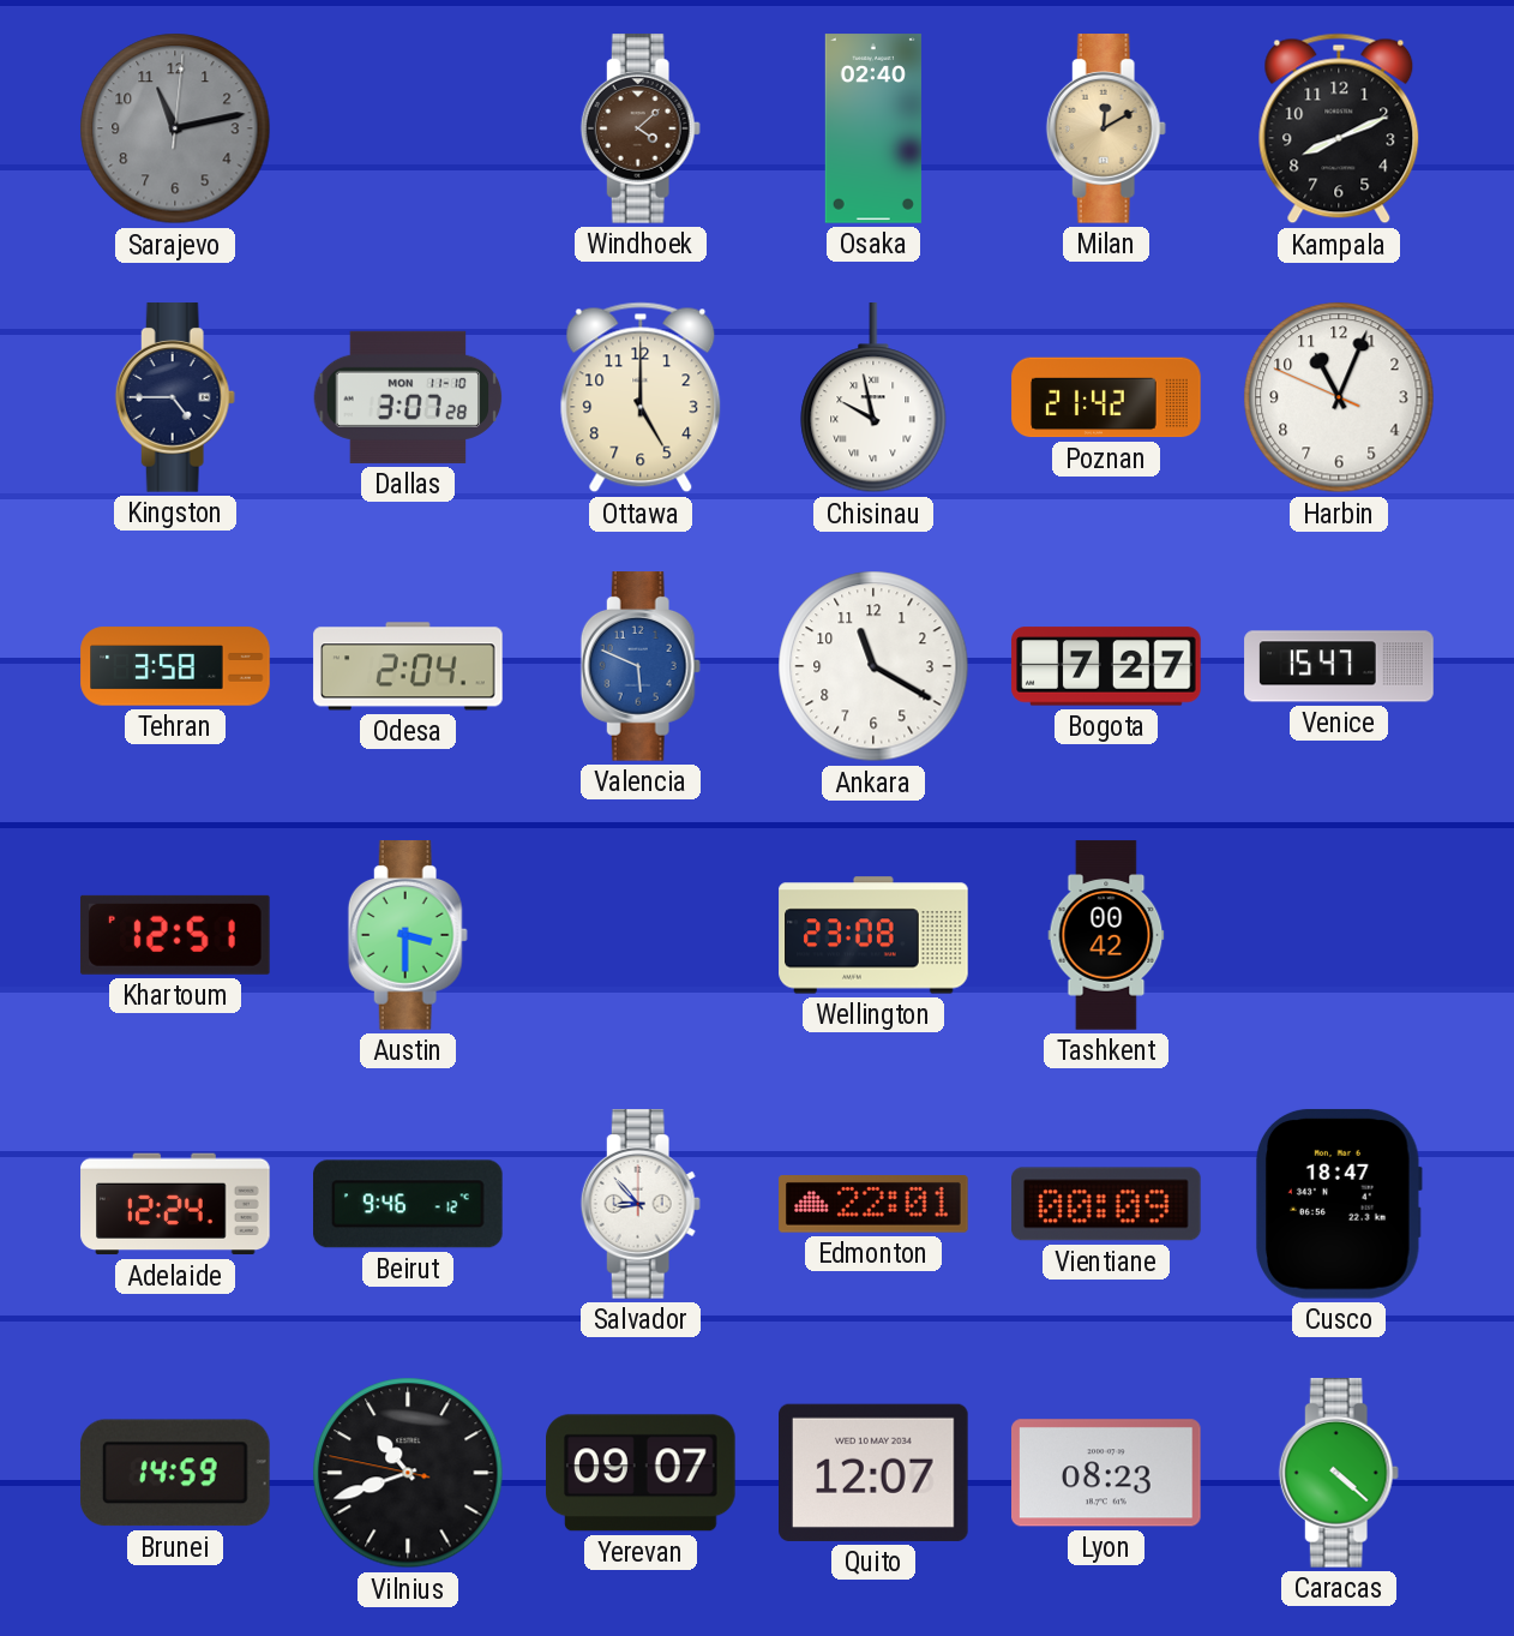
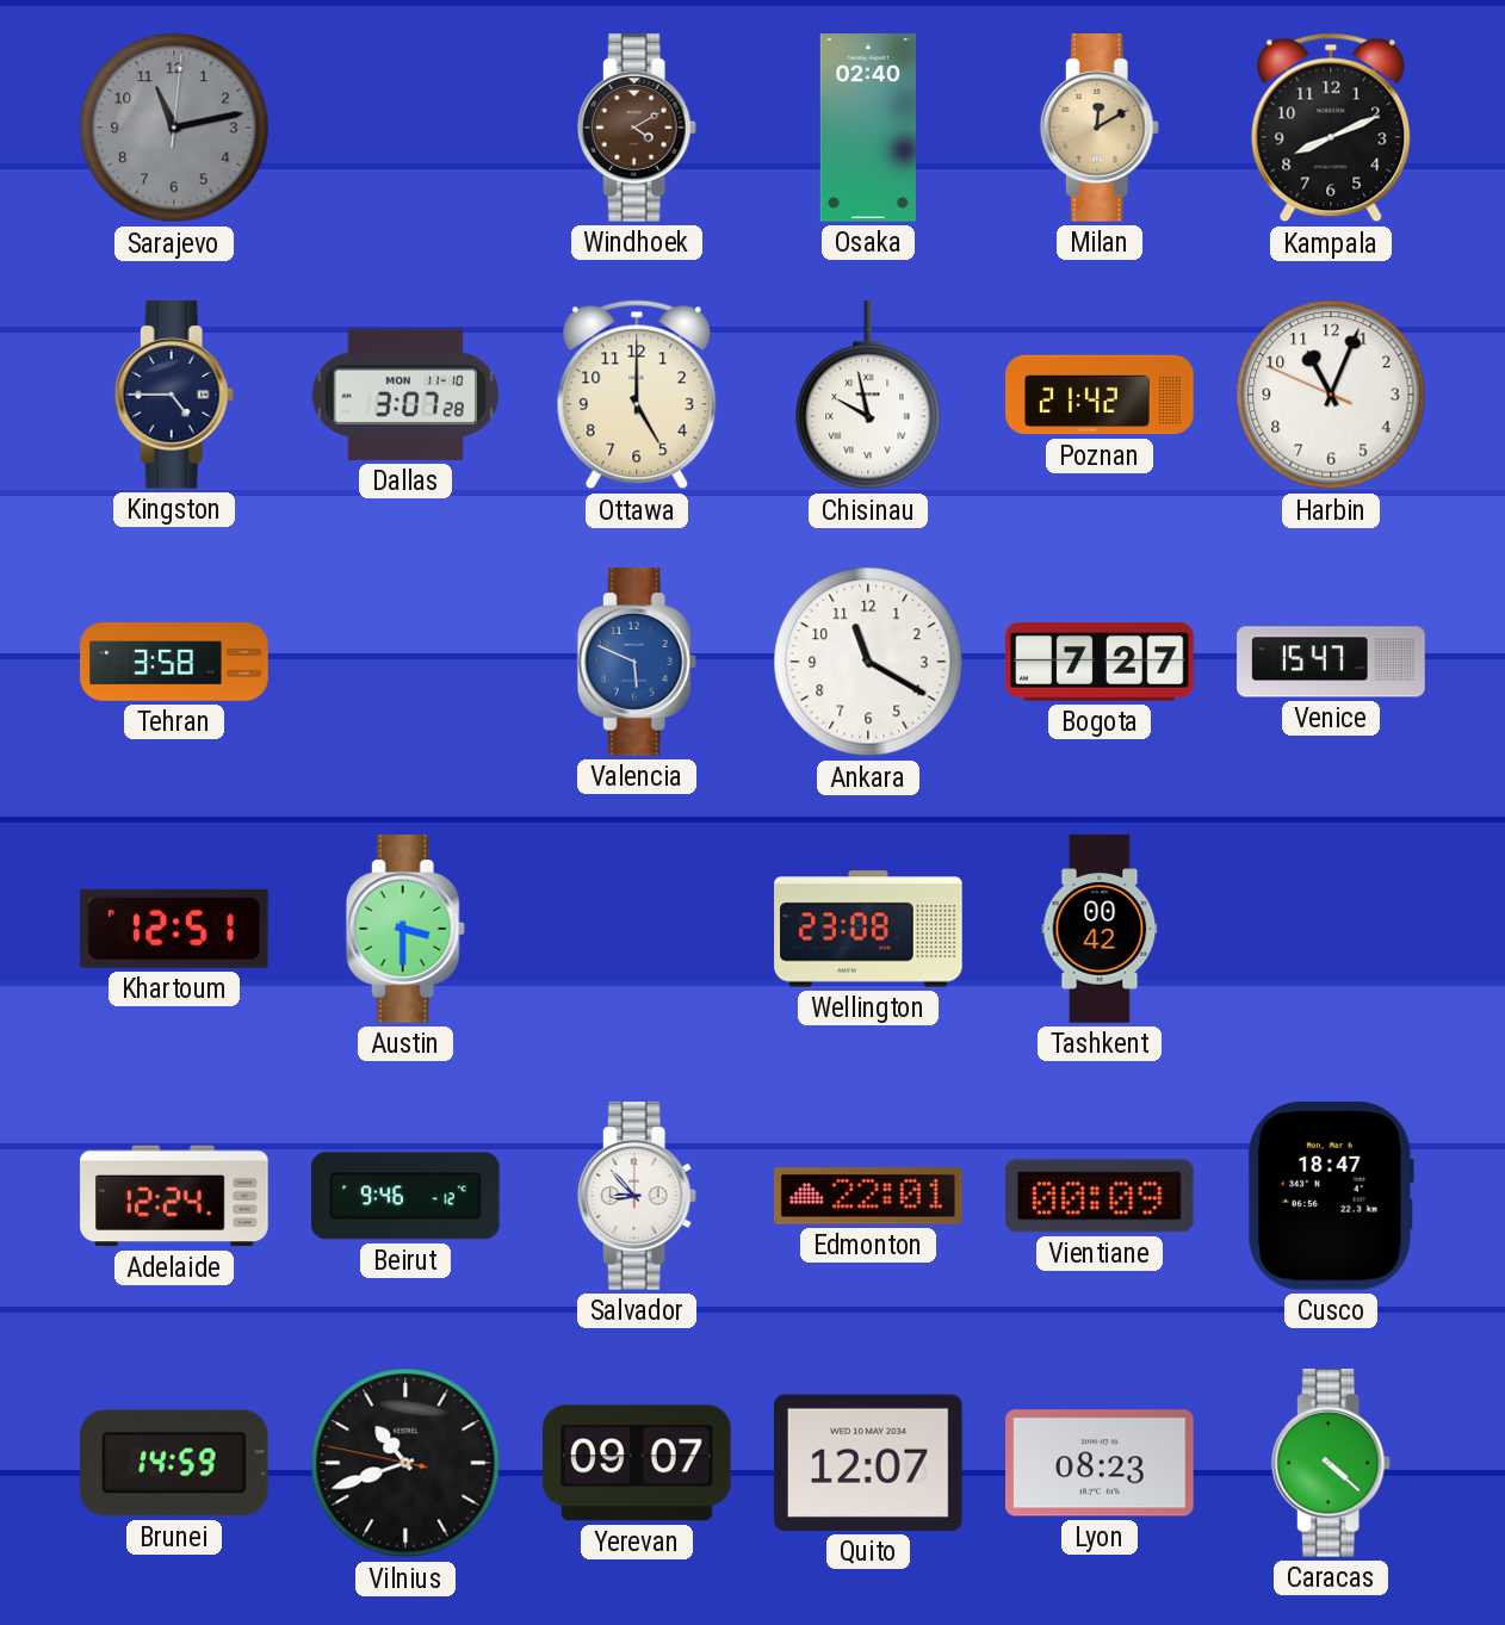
Windhoek: 4:08 -> 4:10
Odesa: 2:04 -> none
